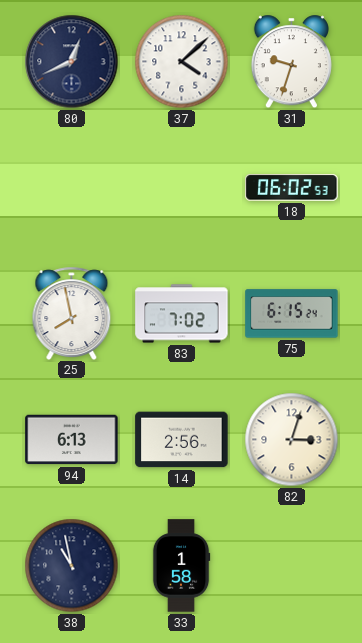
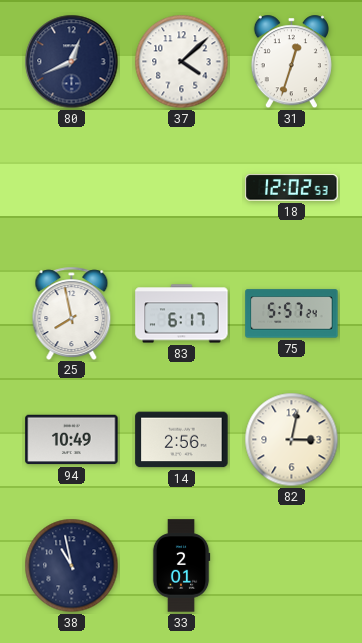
31: 9:33 -> 12:33
18: 06:02 -> 12:02
83: 7:02 -> 6:17
75: 6:15 -> 5:57
94: 6:13 -> 10:49
82: 3:03 -> 3:02
33: 1:58 -> 2:01
